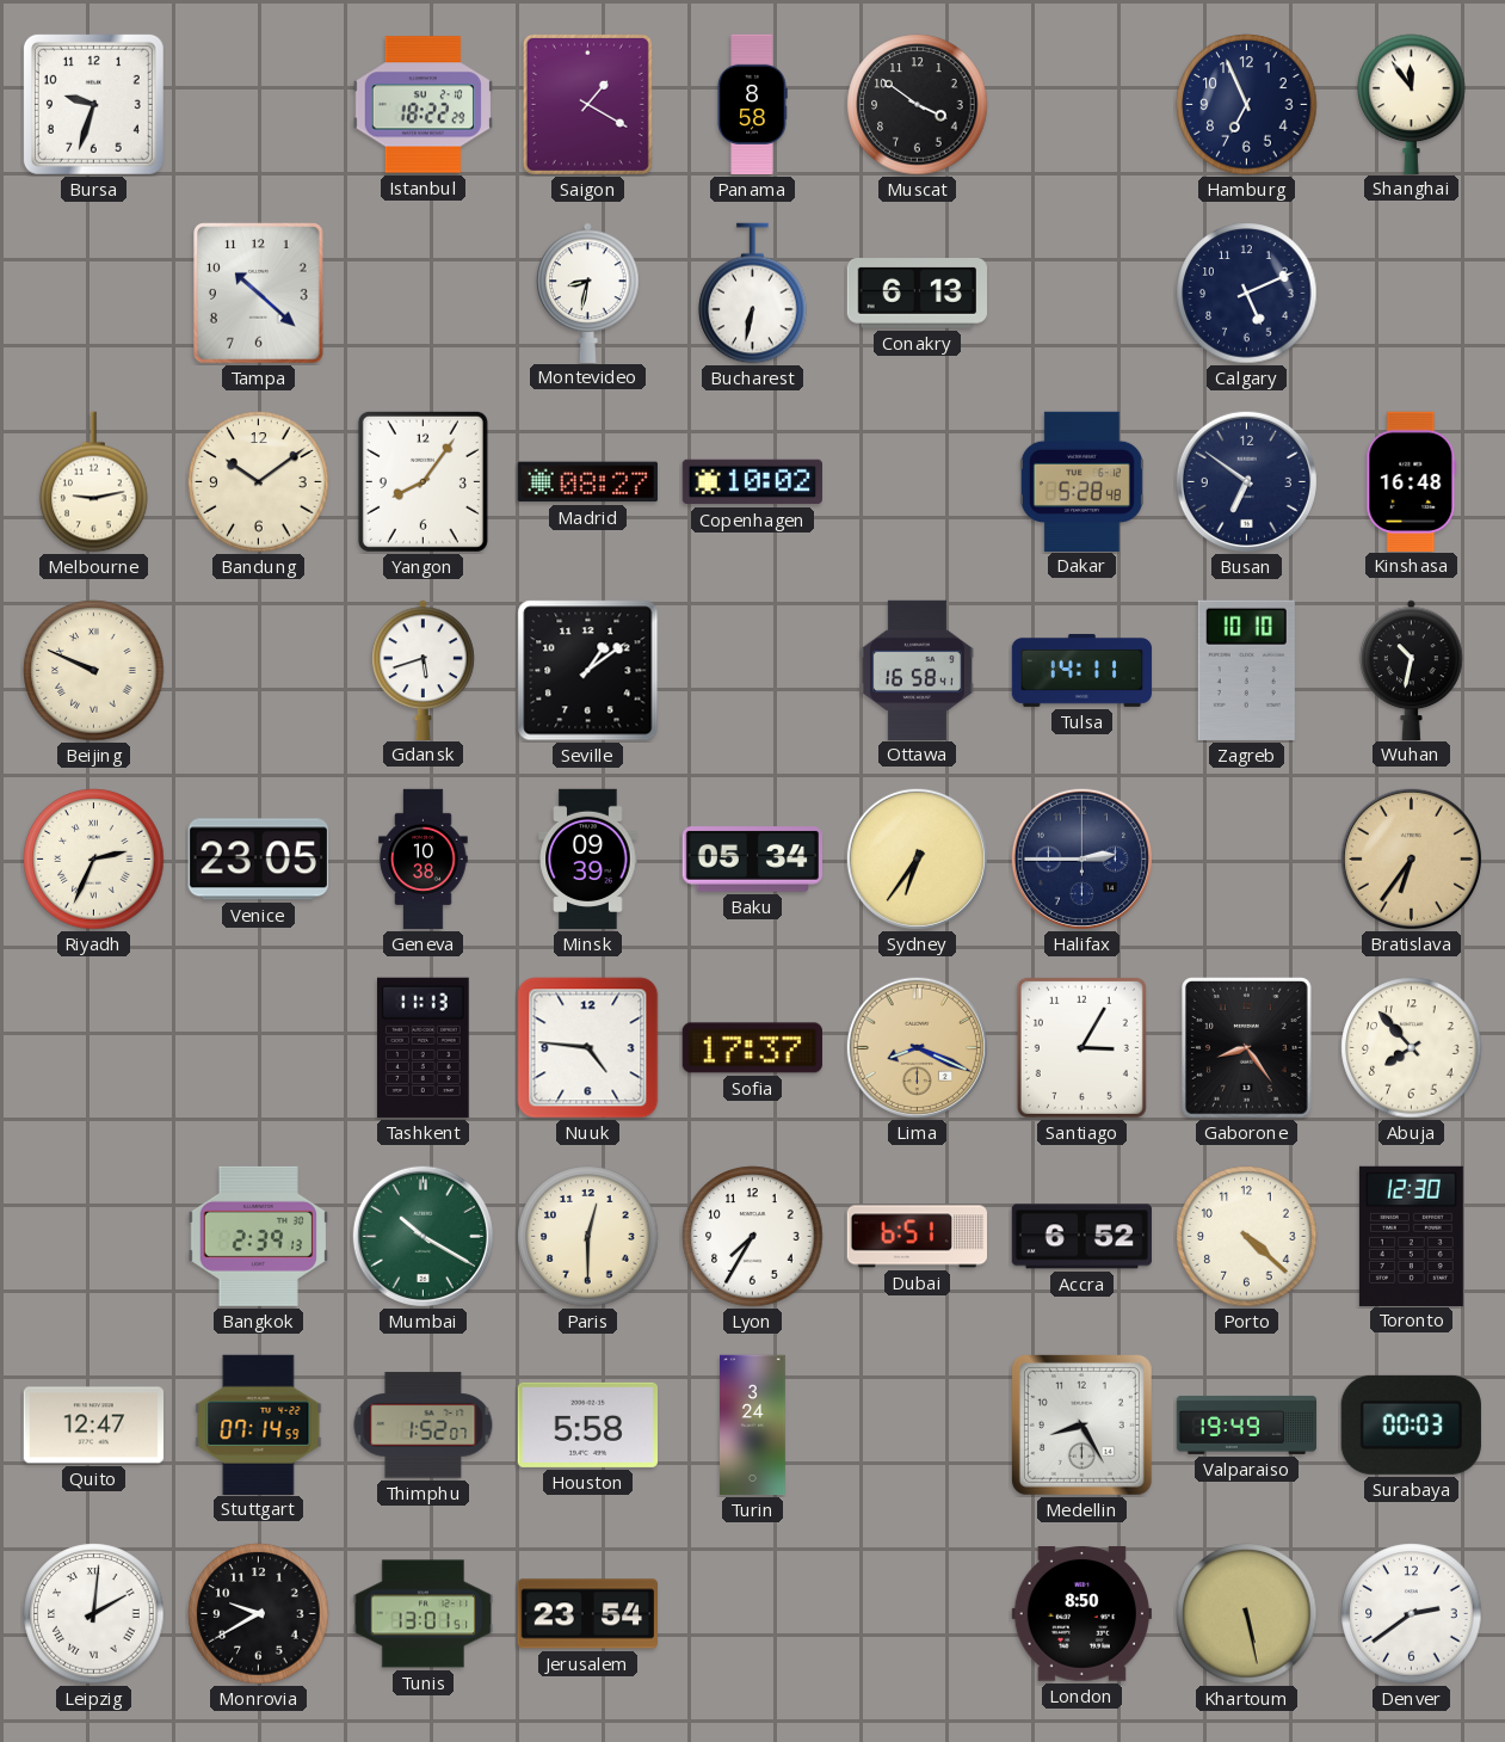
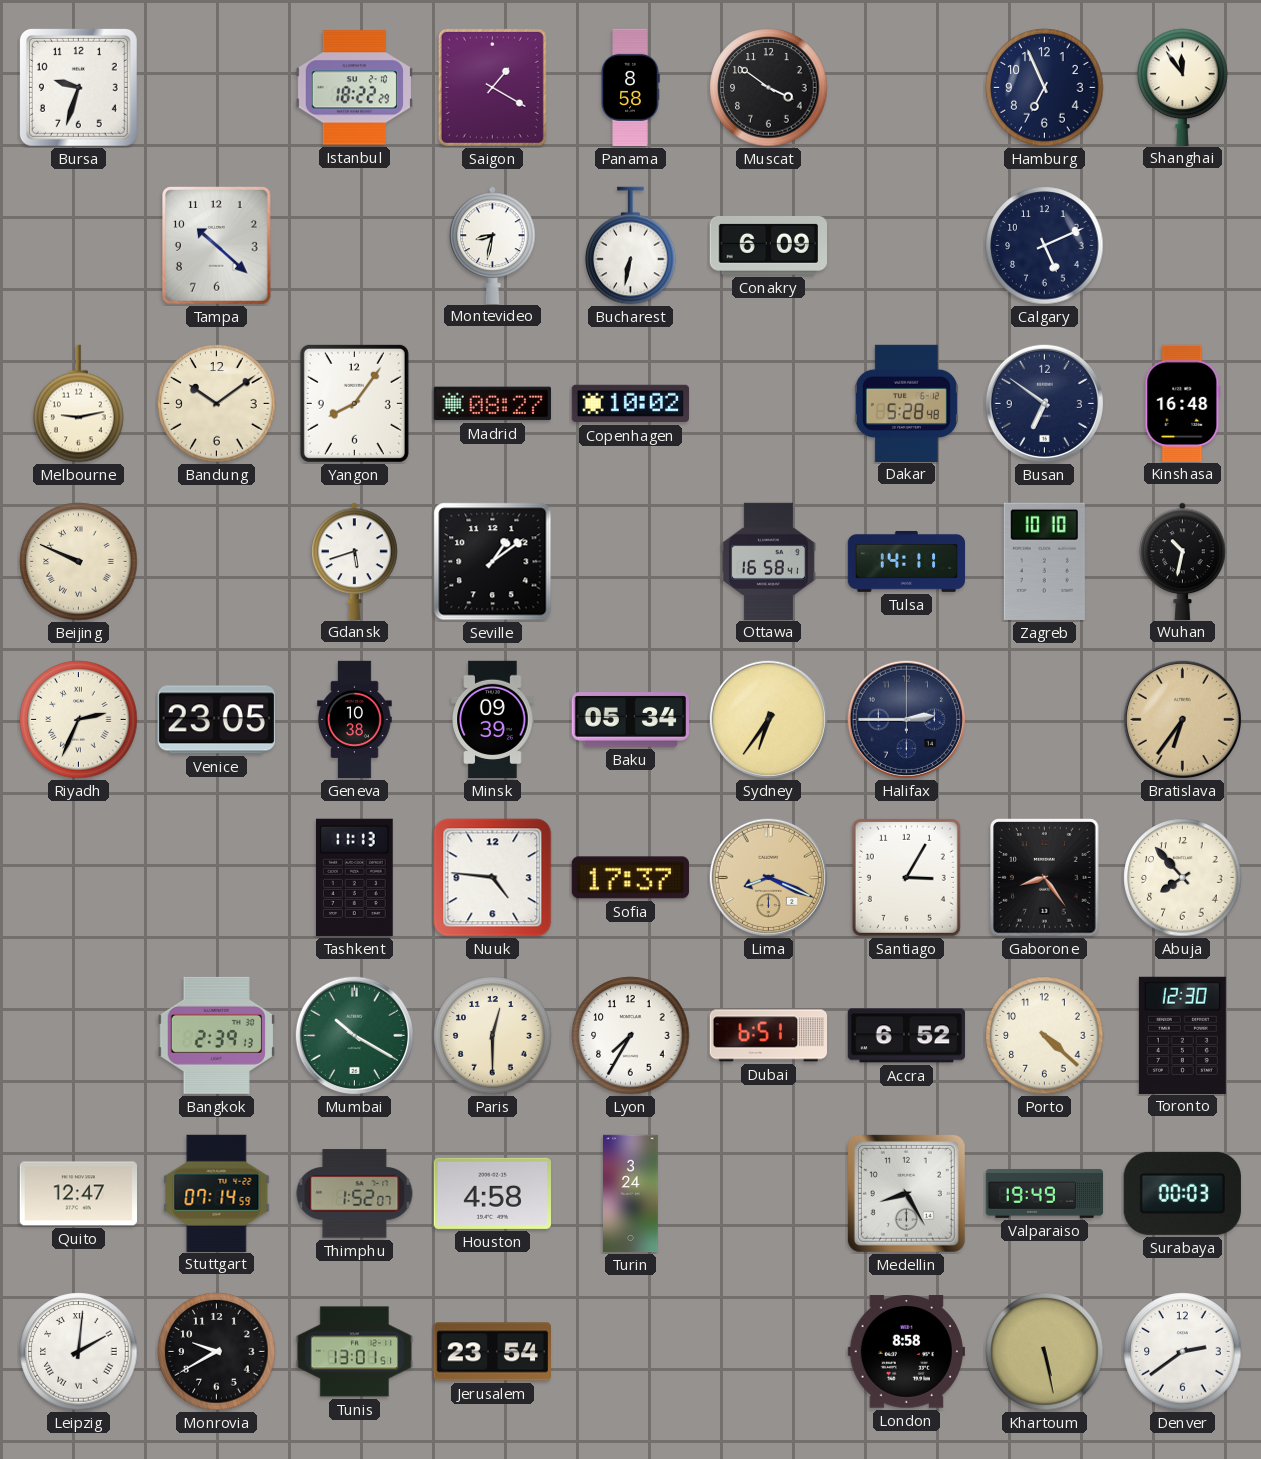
Conakry: 6:13 -> 6:09
Houston: 5:58 -> 4:58
London: 8:50 -> 8:58
